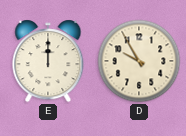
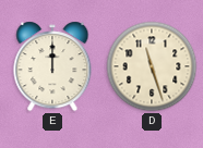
D: 9:55 -> 11:27
